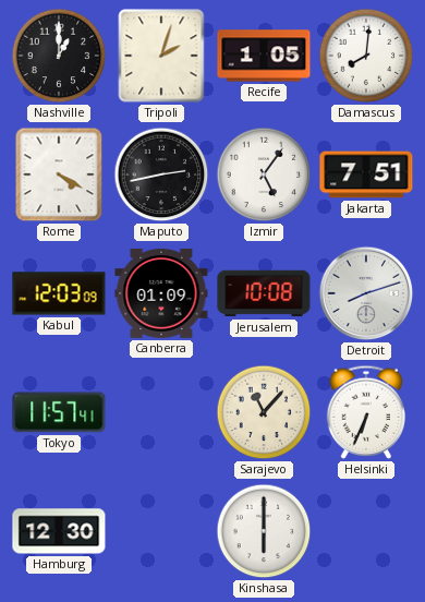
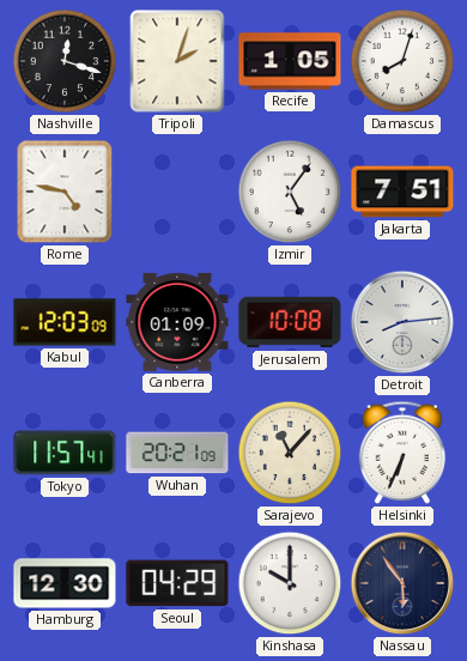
Nashville: 1:00 -> 12:18
Damascus: 8:01 -> 8:03
Rome: 4:20 -> 4:47
Maputo: 2:43 -> none
Detroit: 8:12 -> 8:14
Wuhan: none -> 20:21
Seoul: none -> 04:29
Kinshasa: 6:00 -> 10:00
Nassau: none -> 5:54
